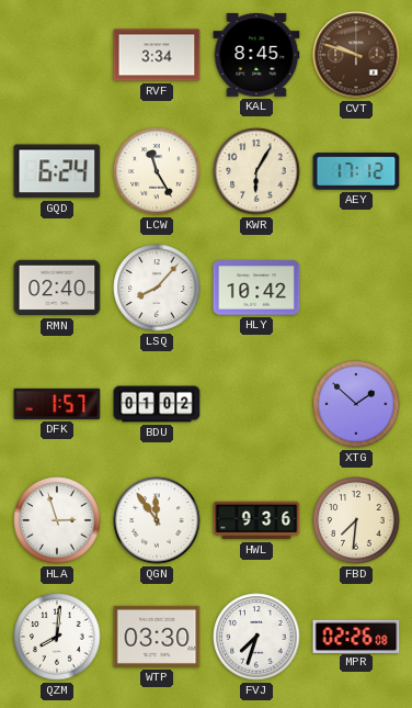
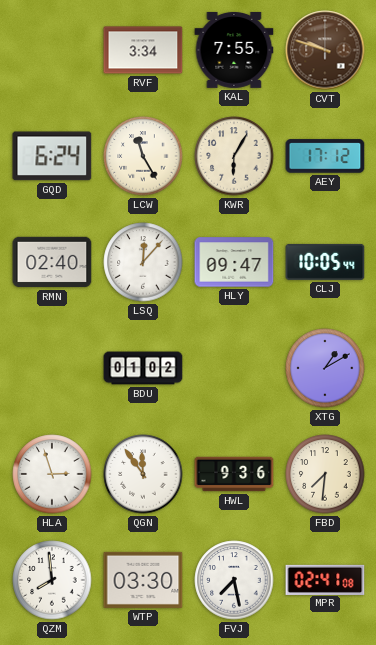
KAL: 8:45 -> 7:55
LSQ: 8:07 -> 12:07
HLY: 10:42 -> 09:47
CLJ: none -> 10:05
DFK: 1:57 -> none
XTG: 1:52 -> 1:10
QZM: 8:01 -> 7:59
FVJ: 7:33 -> 7:28
MPR: 02:26 -> 02:41
